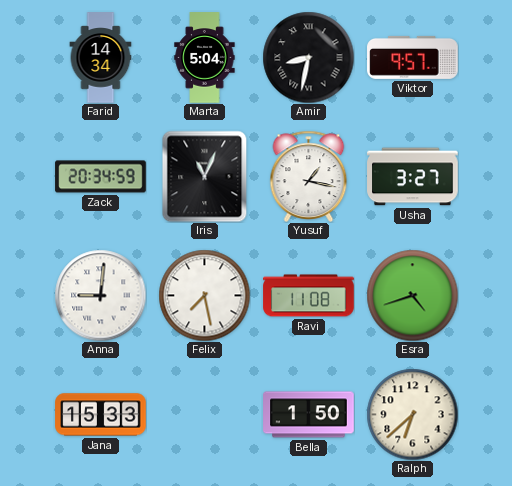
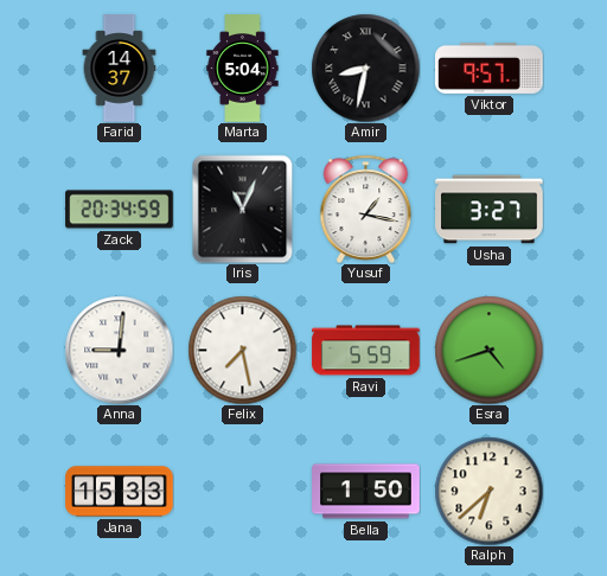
Farid: 14:34 -> 14:37
Ravi: 11:08 -> 5:59
